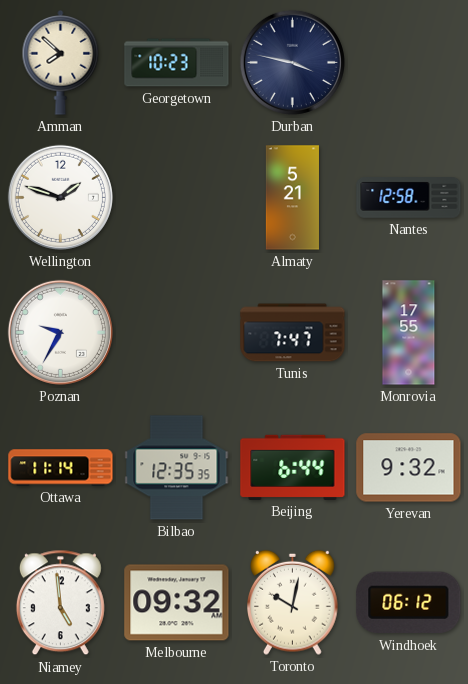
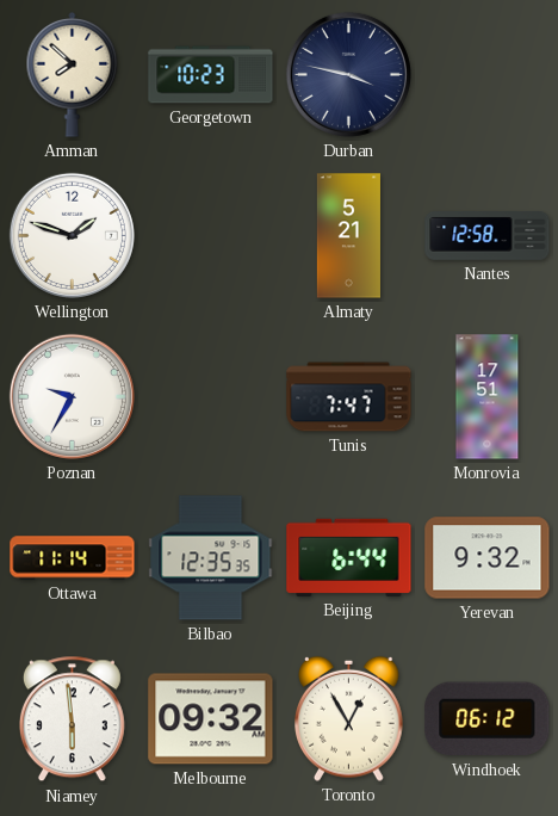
Monrovia: 17:55 -> 17:51
Niamey: 4:59 -> 5:59
Toronto: 10:02 -> 12:55
